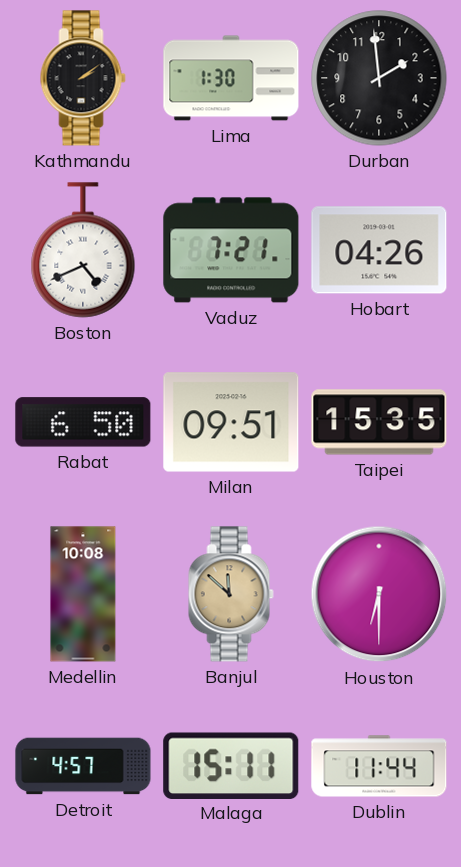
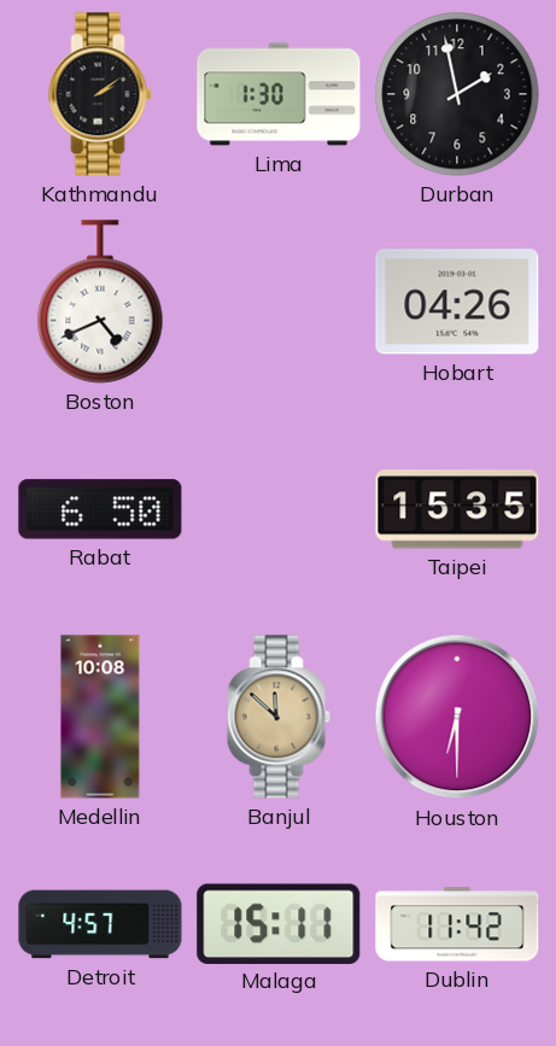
Durban: 1:59 -> 1:58
Vaduz: 7:21 -> none
Milan: 09:51 -> none
Dublin: 11:44 -> 11:42
